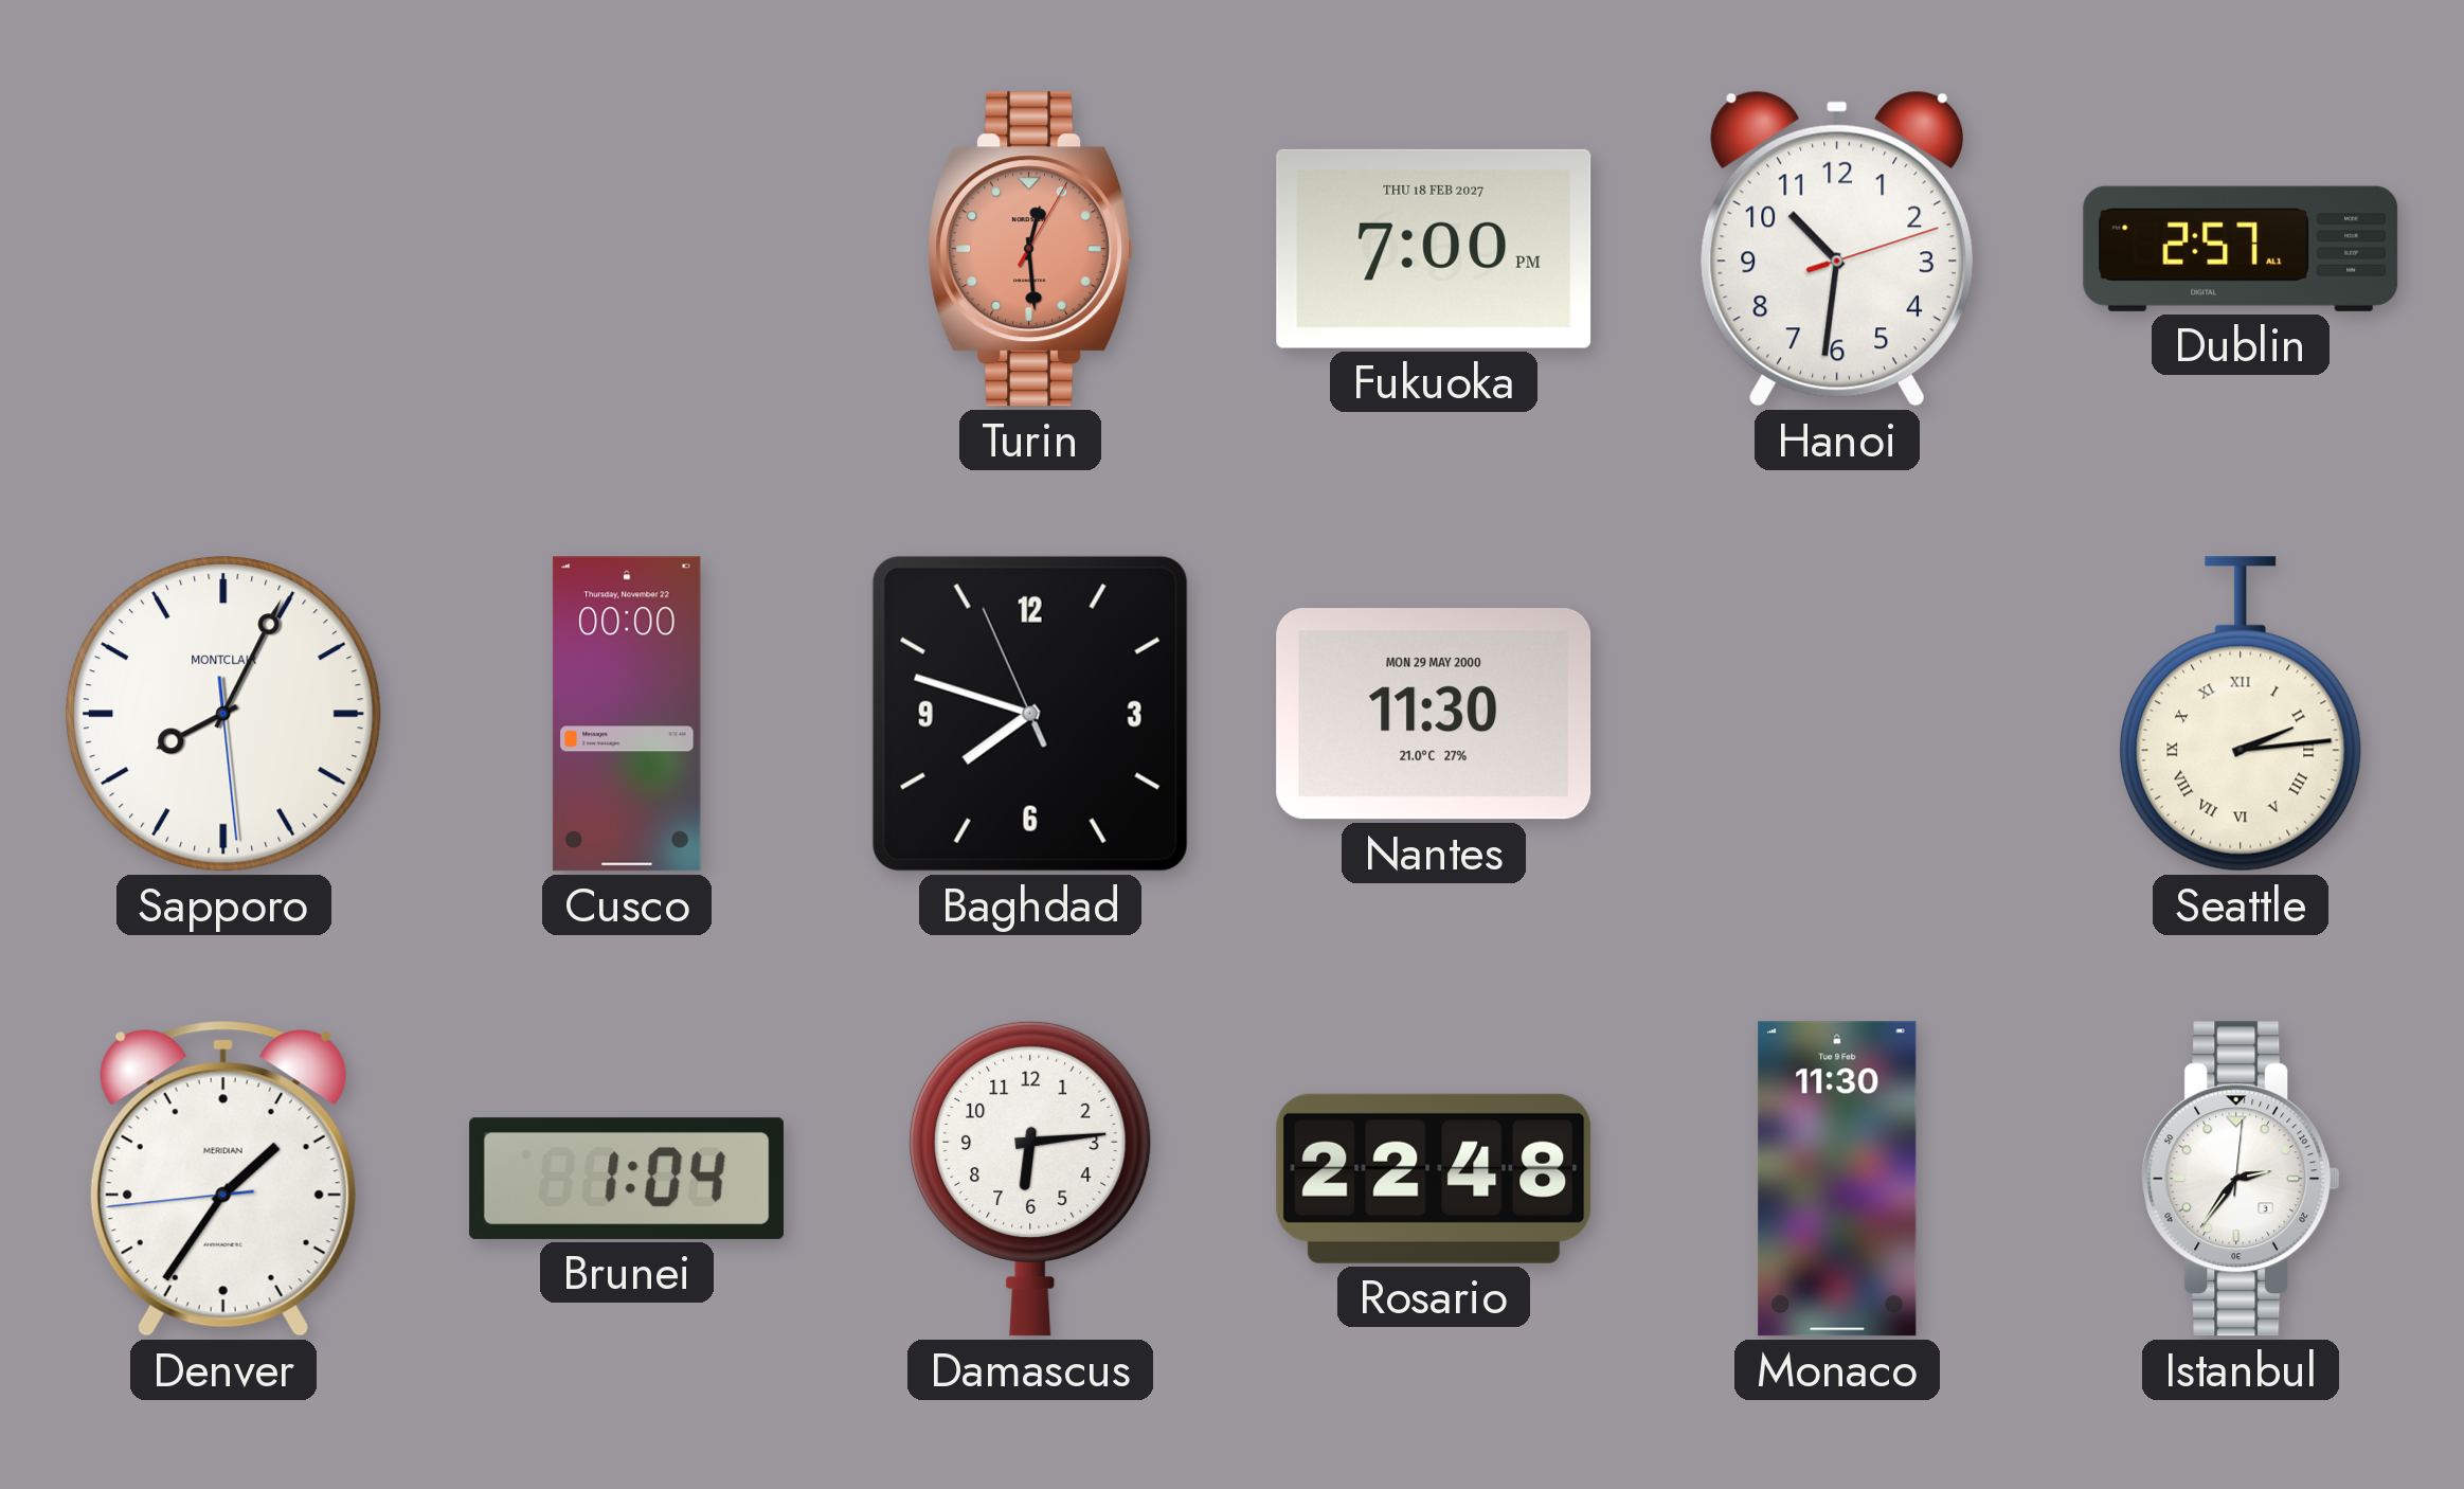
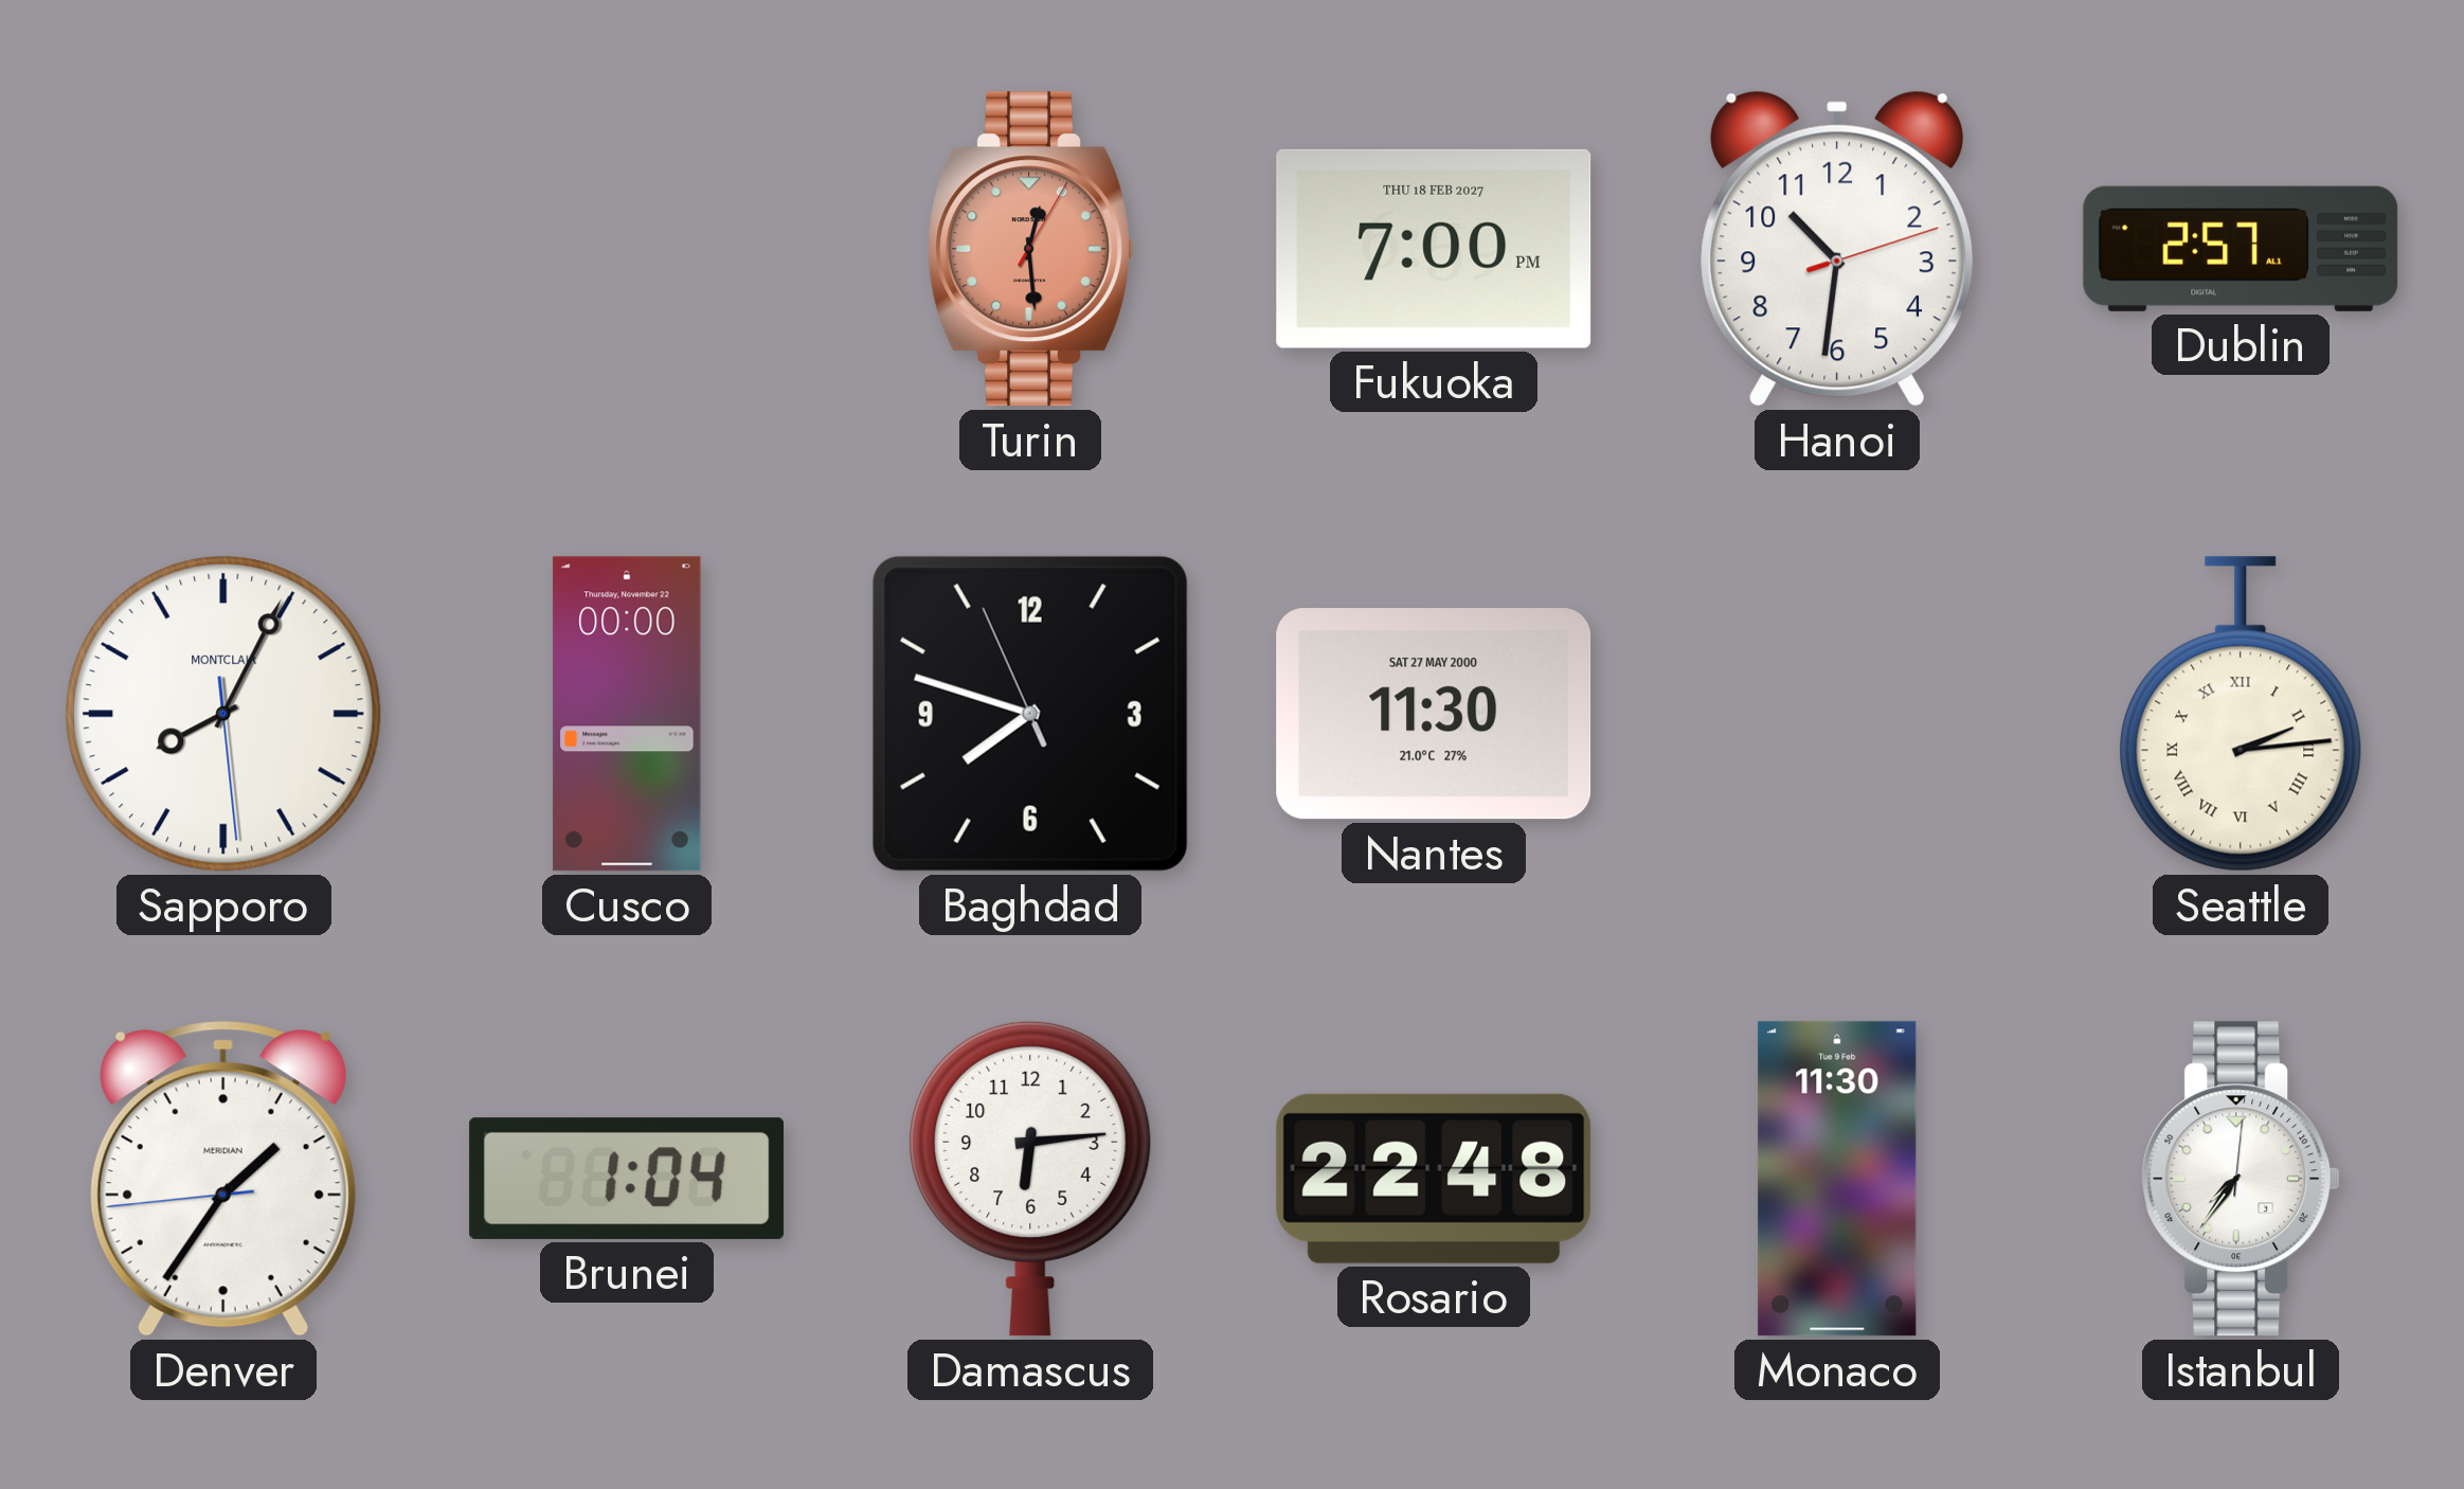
Nantes date: MON 29 MAY 2000 -> SAT 27 MAY 2000
Istanbul: 2:36 -> 7:36
